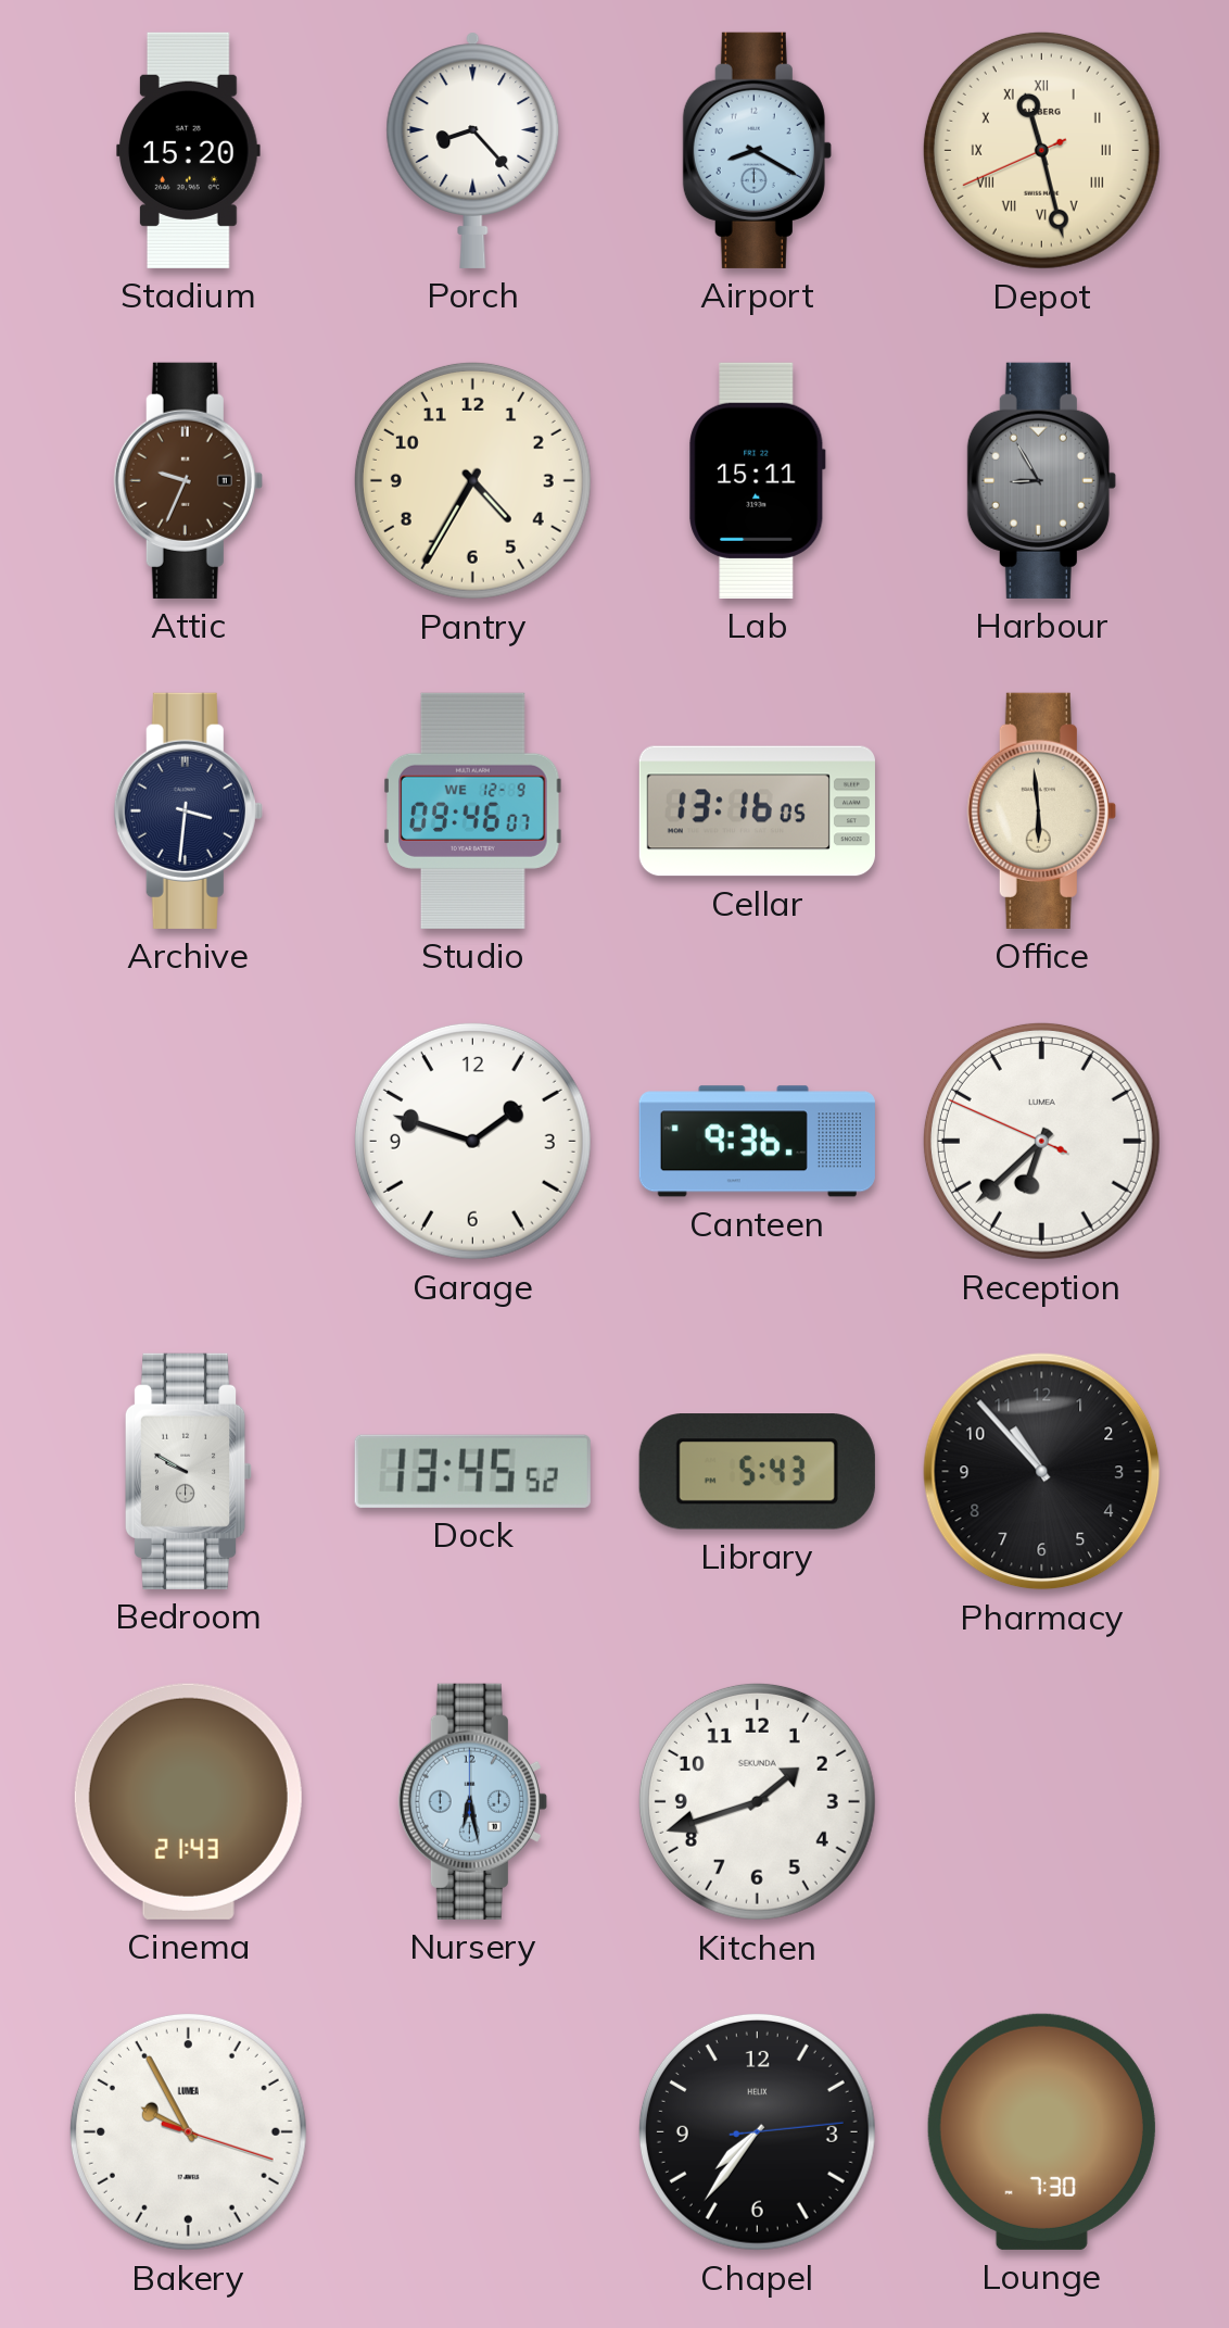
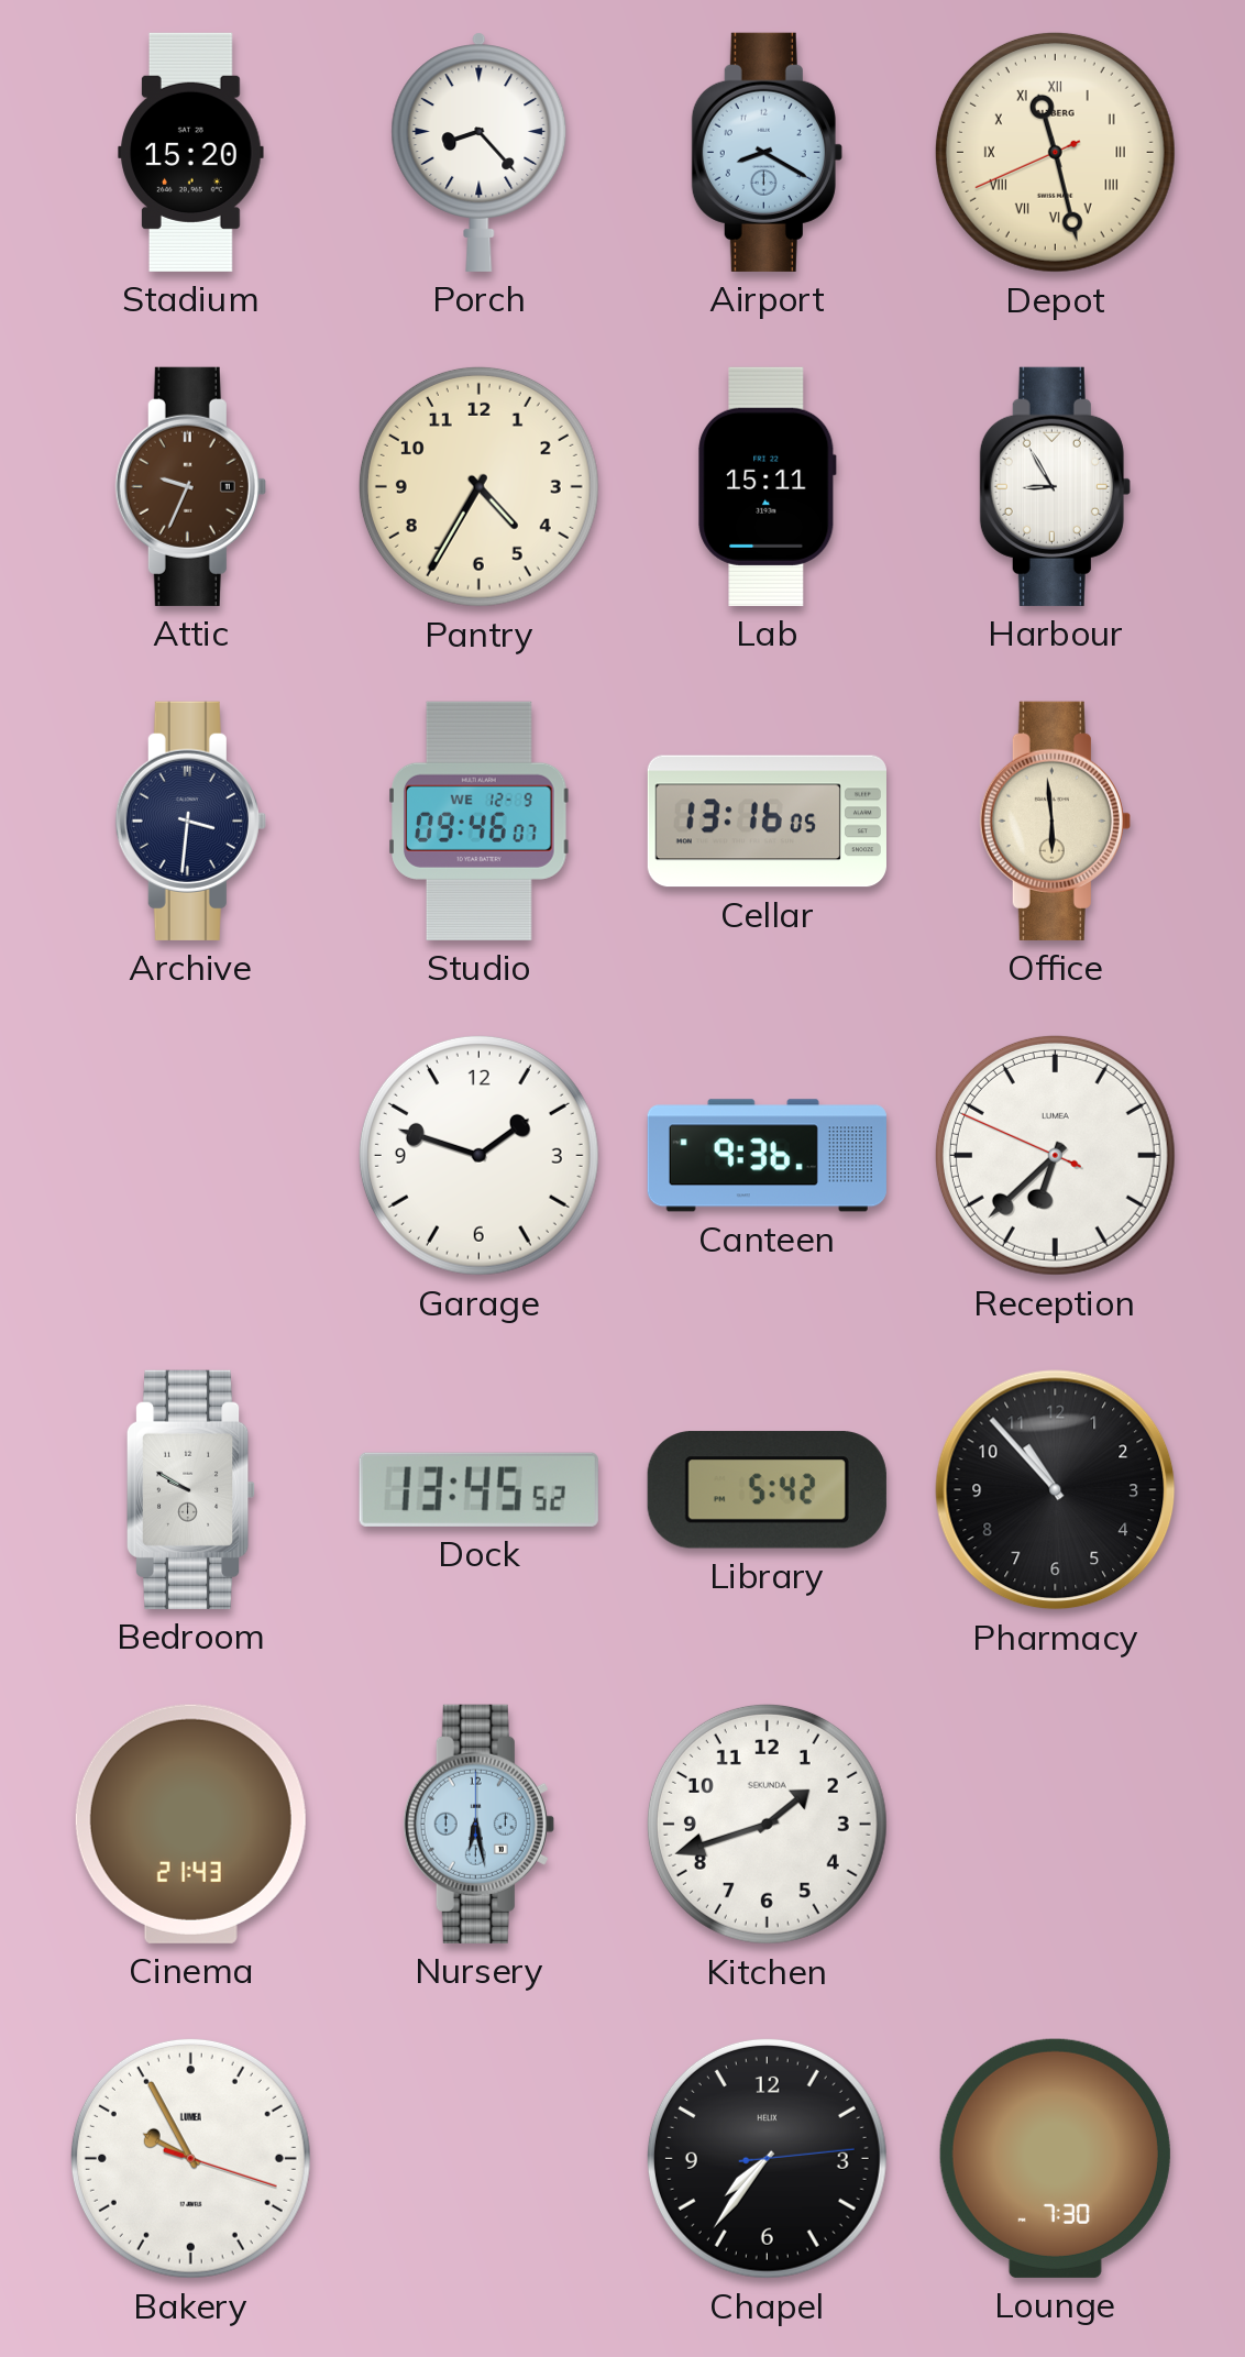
Harbour dial: grey -> white
Library: 5:43 -> 5:42
